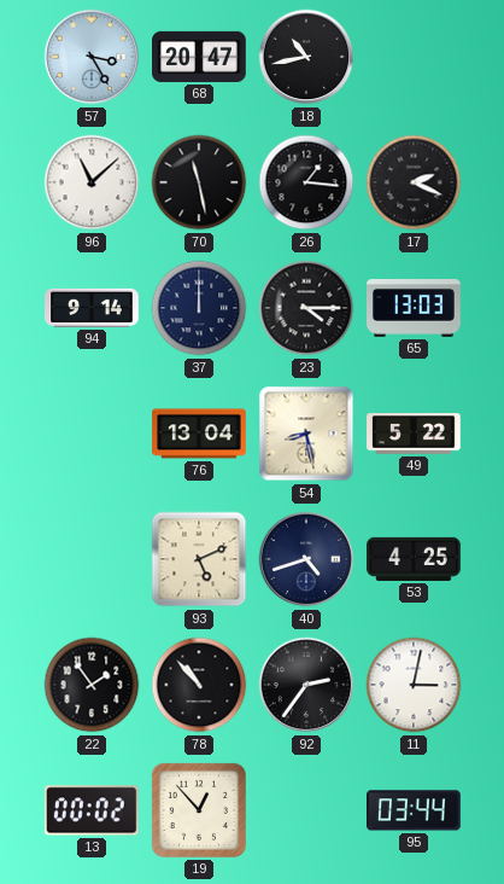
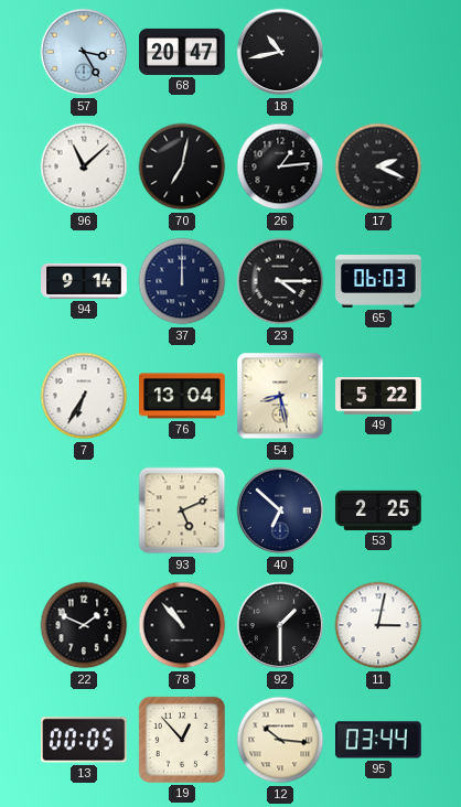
70: 11:28 -> 7:02
26: 1:16 -> 1:14
65: 13:03 -> 06:03
7: none -> 6:35
40: 4:42 -> 6:52
53: 4:25 -> 2:25
22: 1:54 -> 1:49
92: 2:36 -> 1:30
13: 00:02 -> 00:05
12: none -> 10:16
